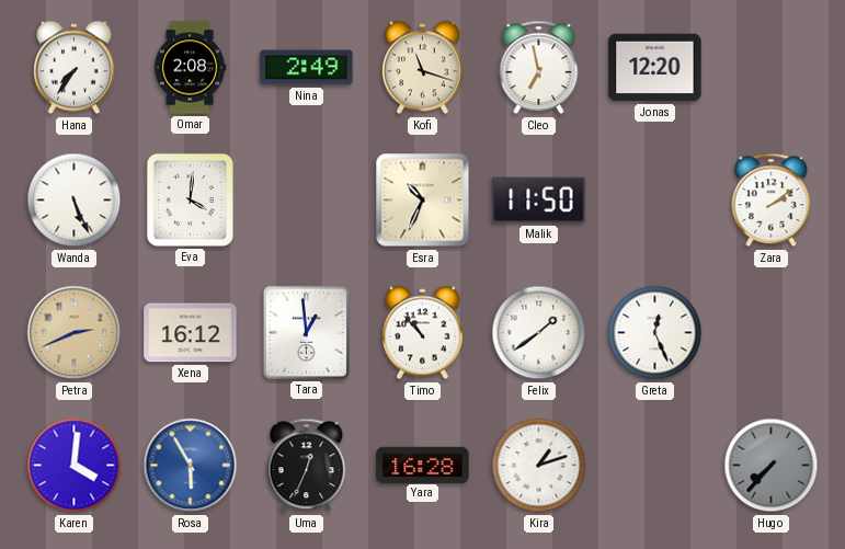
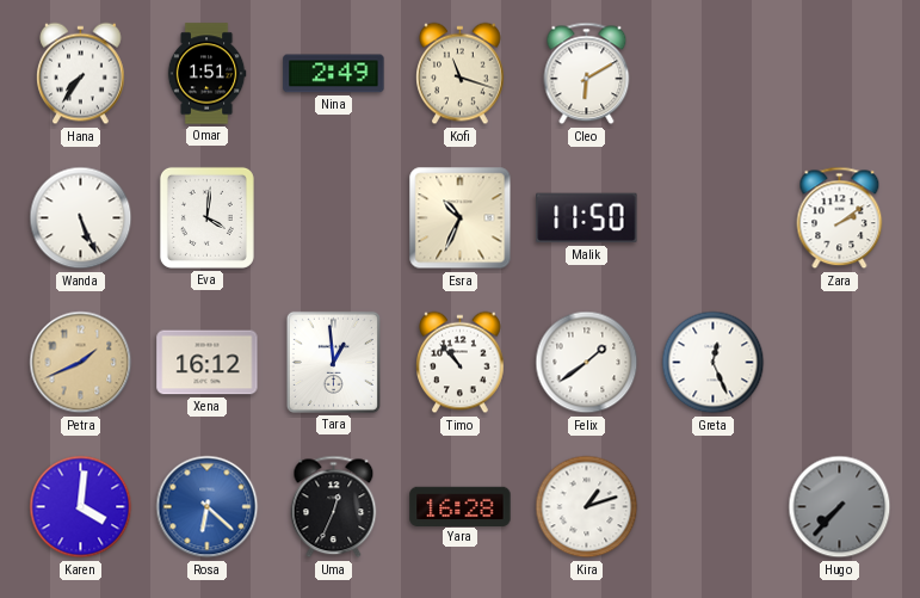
Omar: 2:08 -> 1:51
Cleo: 6:58 -> 6:10
Jonas: 12:20 -> none
Petra: 2:41 -> 1:41
Rosa: 5:55 -> 6:22
